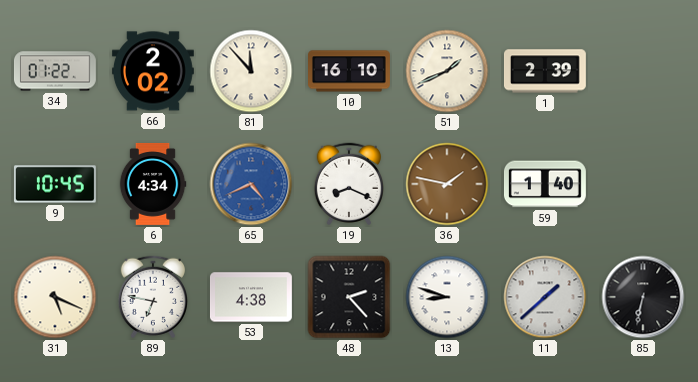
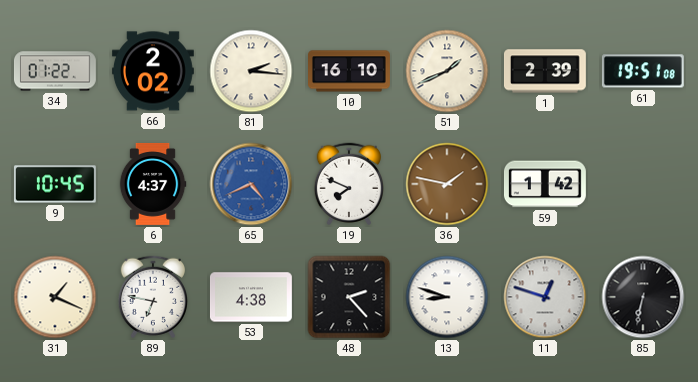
81: 11:53 -> 2:16
61: none -> 19:51
6: 4:34 -> 4:37
19: 8:19 -> 7:49
59: 1:40 -> 1:42
31: 5:19 -> 1:19
11: 1:38 -> 12:48
